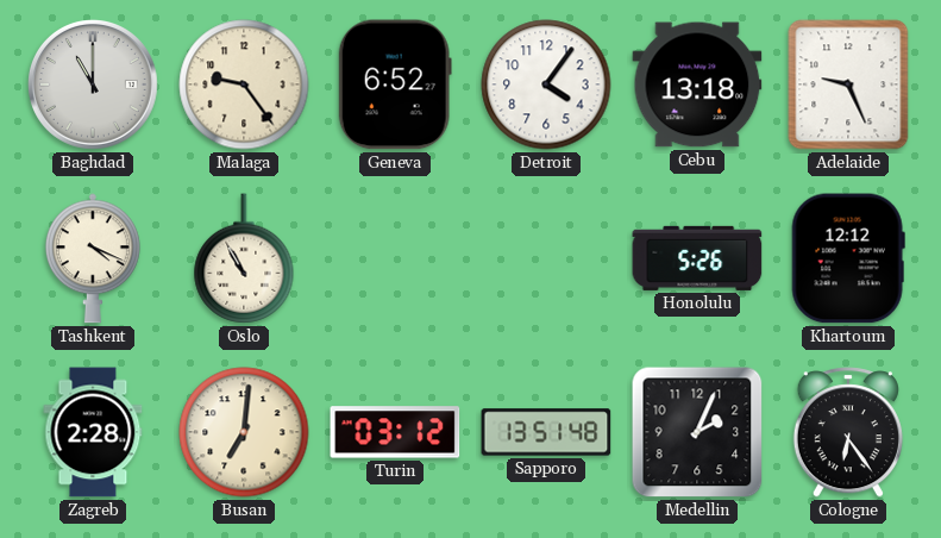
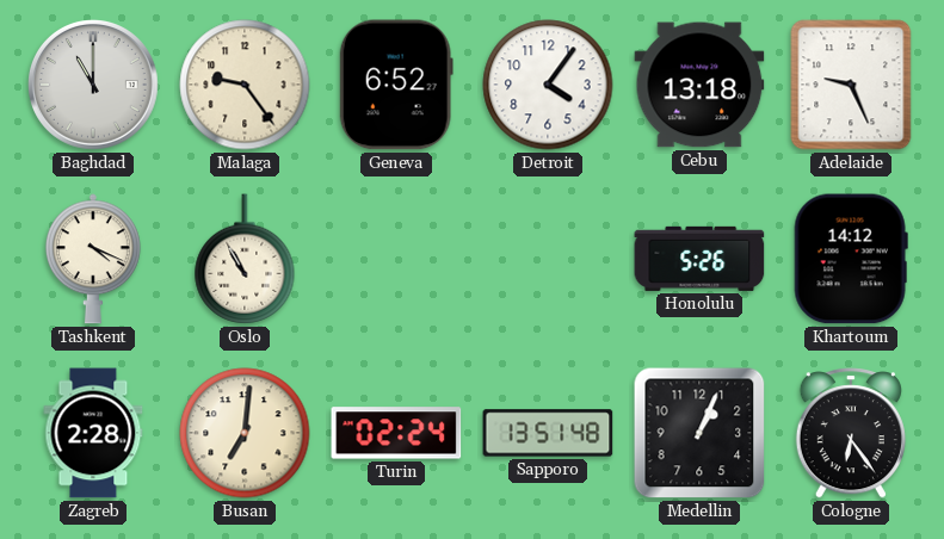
Khartoum: 12:12 -> 14:12
Turin: 03:12 -> 02:24
Medellin: 2:04 -> 1:04
